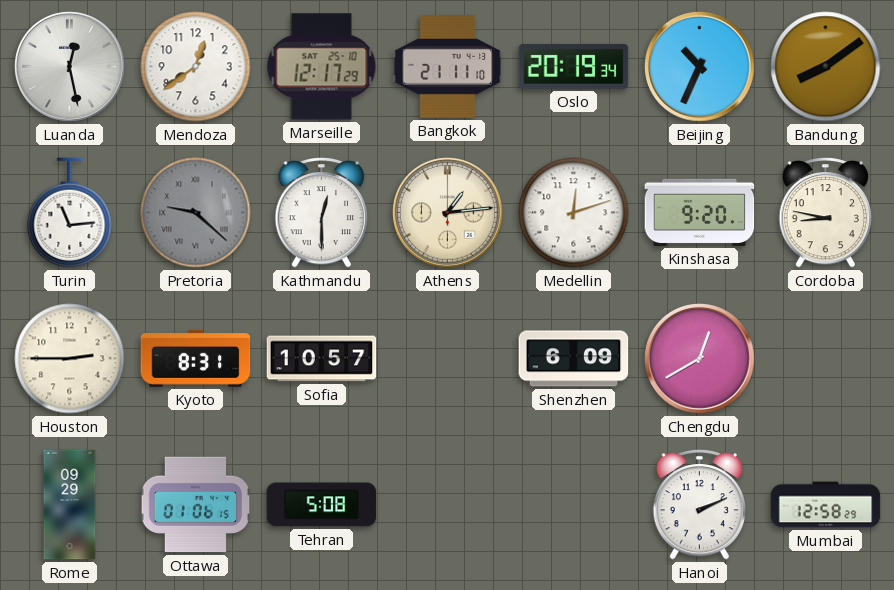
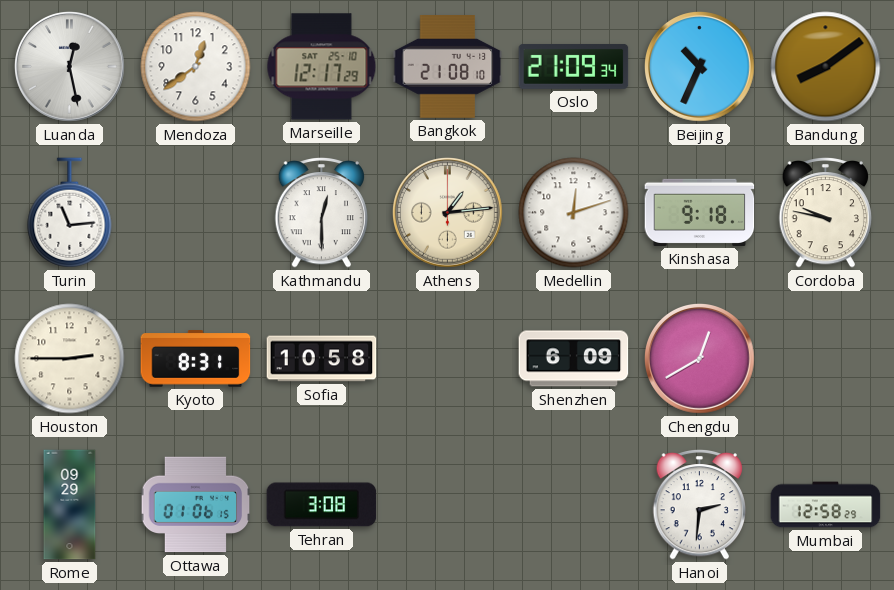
Bangkok: 21:11 -> 21:08
Oslo: 20:19 -> 21:09
Pretoria: 9:22 -> none
Kinshasa: 9:20 -> 9:18
Cordoba: 8:47 -> 9:47
Sofia: 10:57 -> 10:58
Tehran: 5:08 -> 3:08
Hanoi: 2:11 -> 2:31
